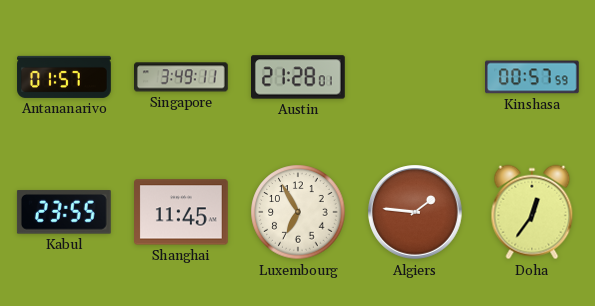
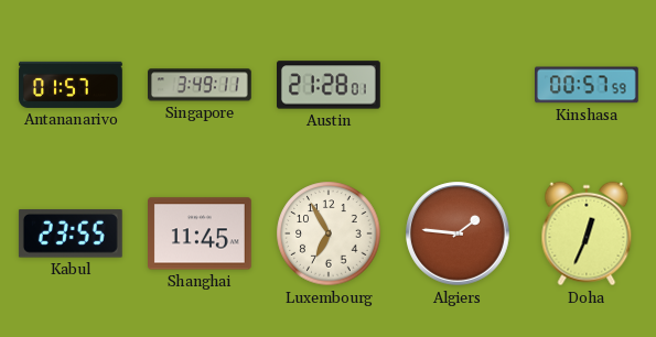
Doha: 12:36 -> 12:34
